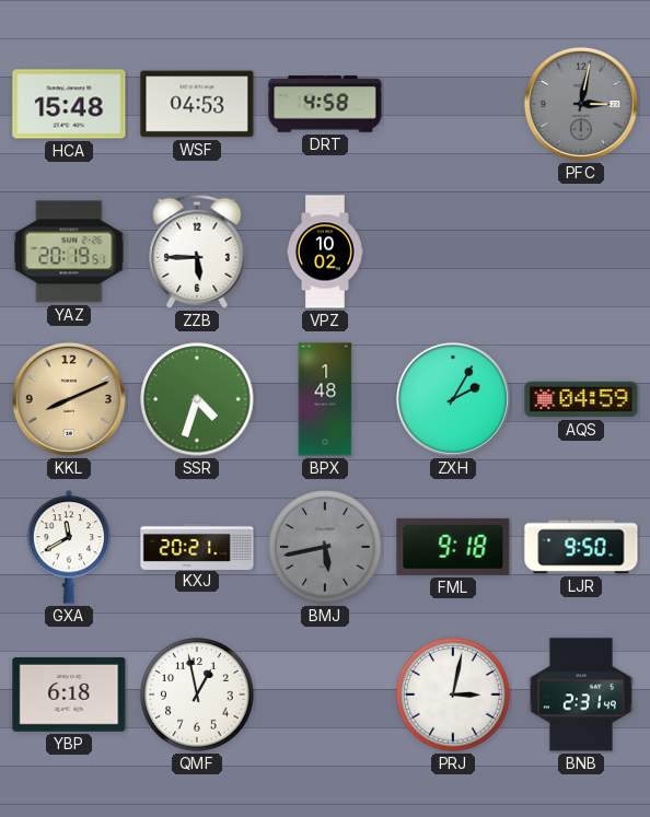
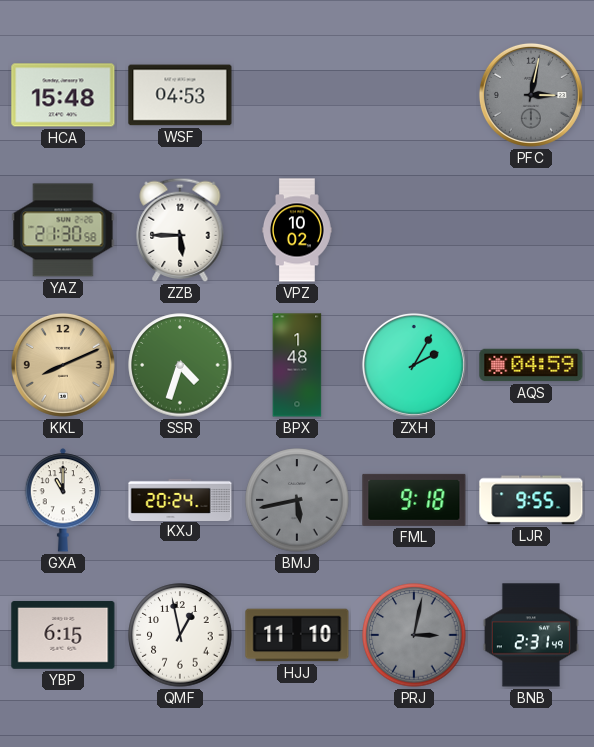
DRT: 4:58 -> none
YAZ: 20:19 -> 21:30
GXA: 11:40 -> 11:00
KXJ: 20:21 -> 20:24
LJR: 9:50 -> 9:55
YBP: 6:18 -> 6:15
HJJ: none -> 11:10
PRJ dial: white -> grey
